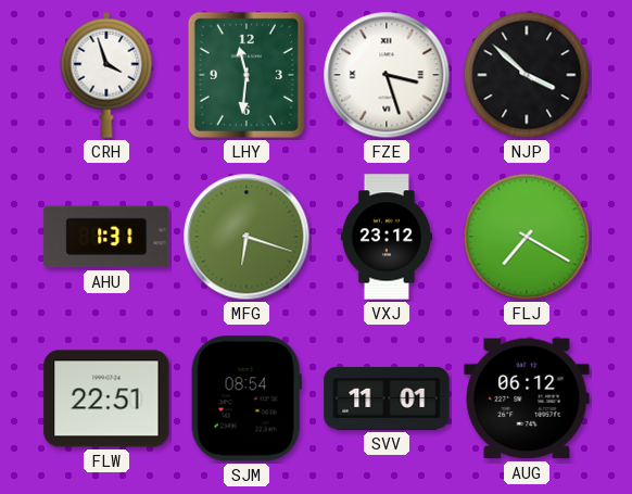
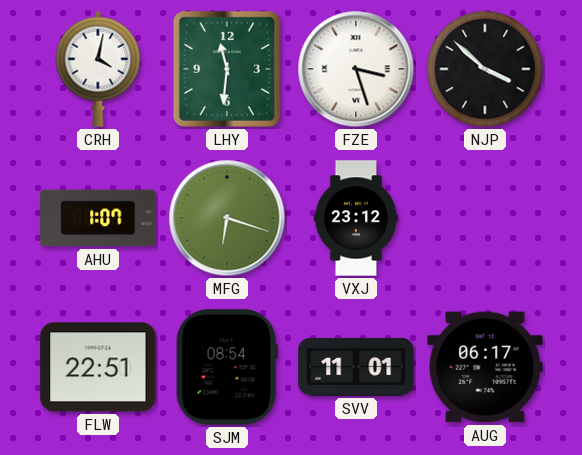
CRH: 3:57 -> 4:02
AHU: 1:31 -> 1:07
FLJ: 7:20 -> none
AUG: 06:12 -> 06:17
